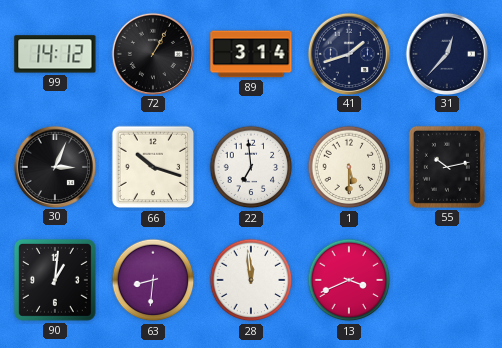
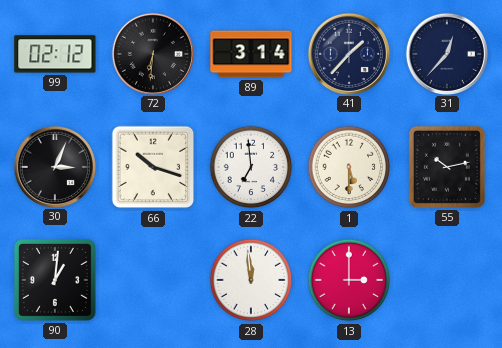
99: 14:12 -> 02:12
72: 1:05 -> 6:31
41: 1:42 -> 1:37
63: 8:31 -> none
13: 3:41 -> 3:00
